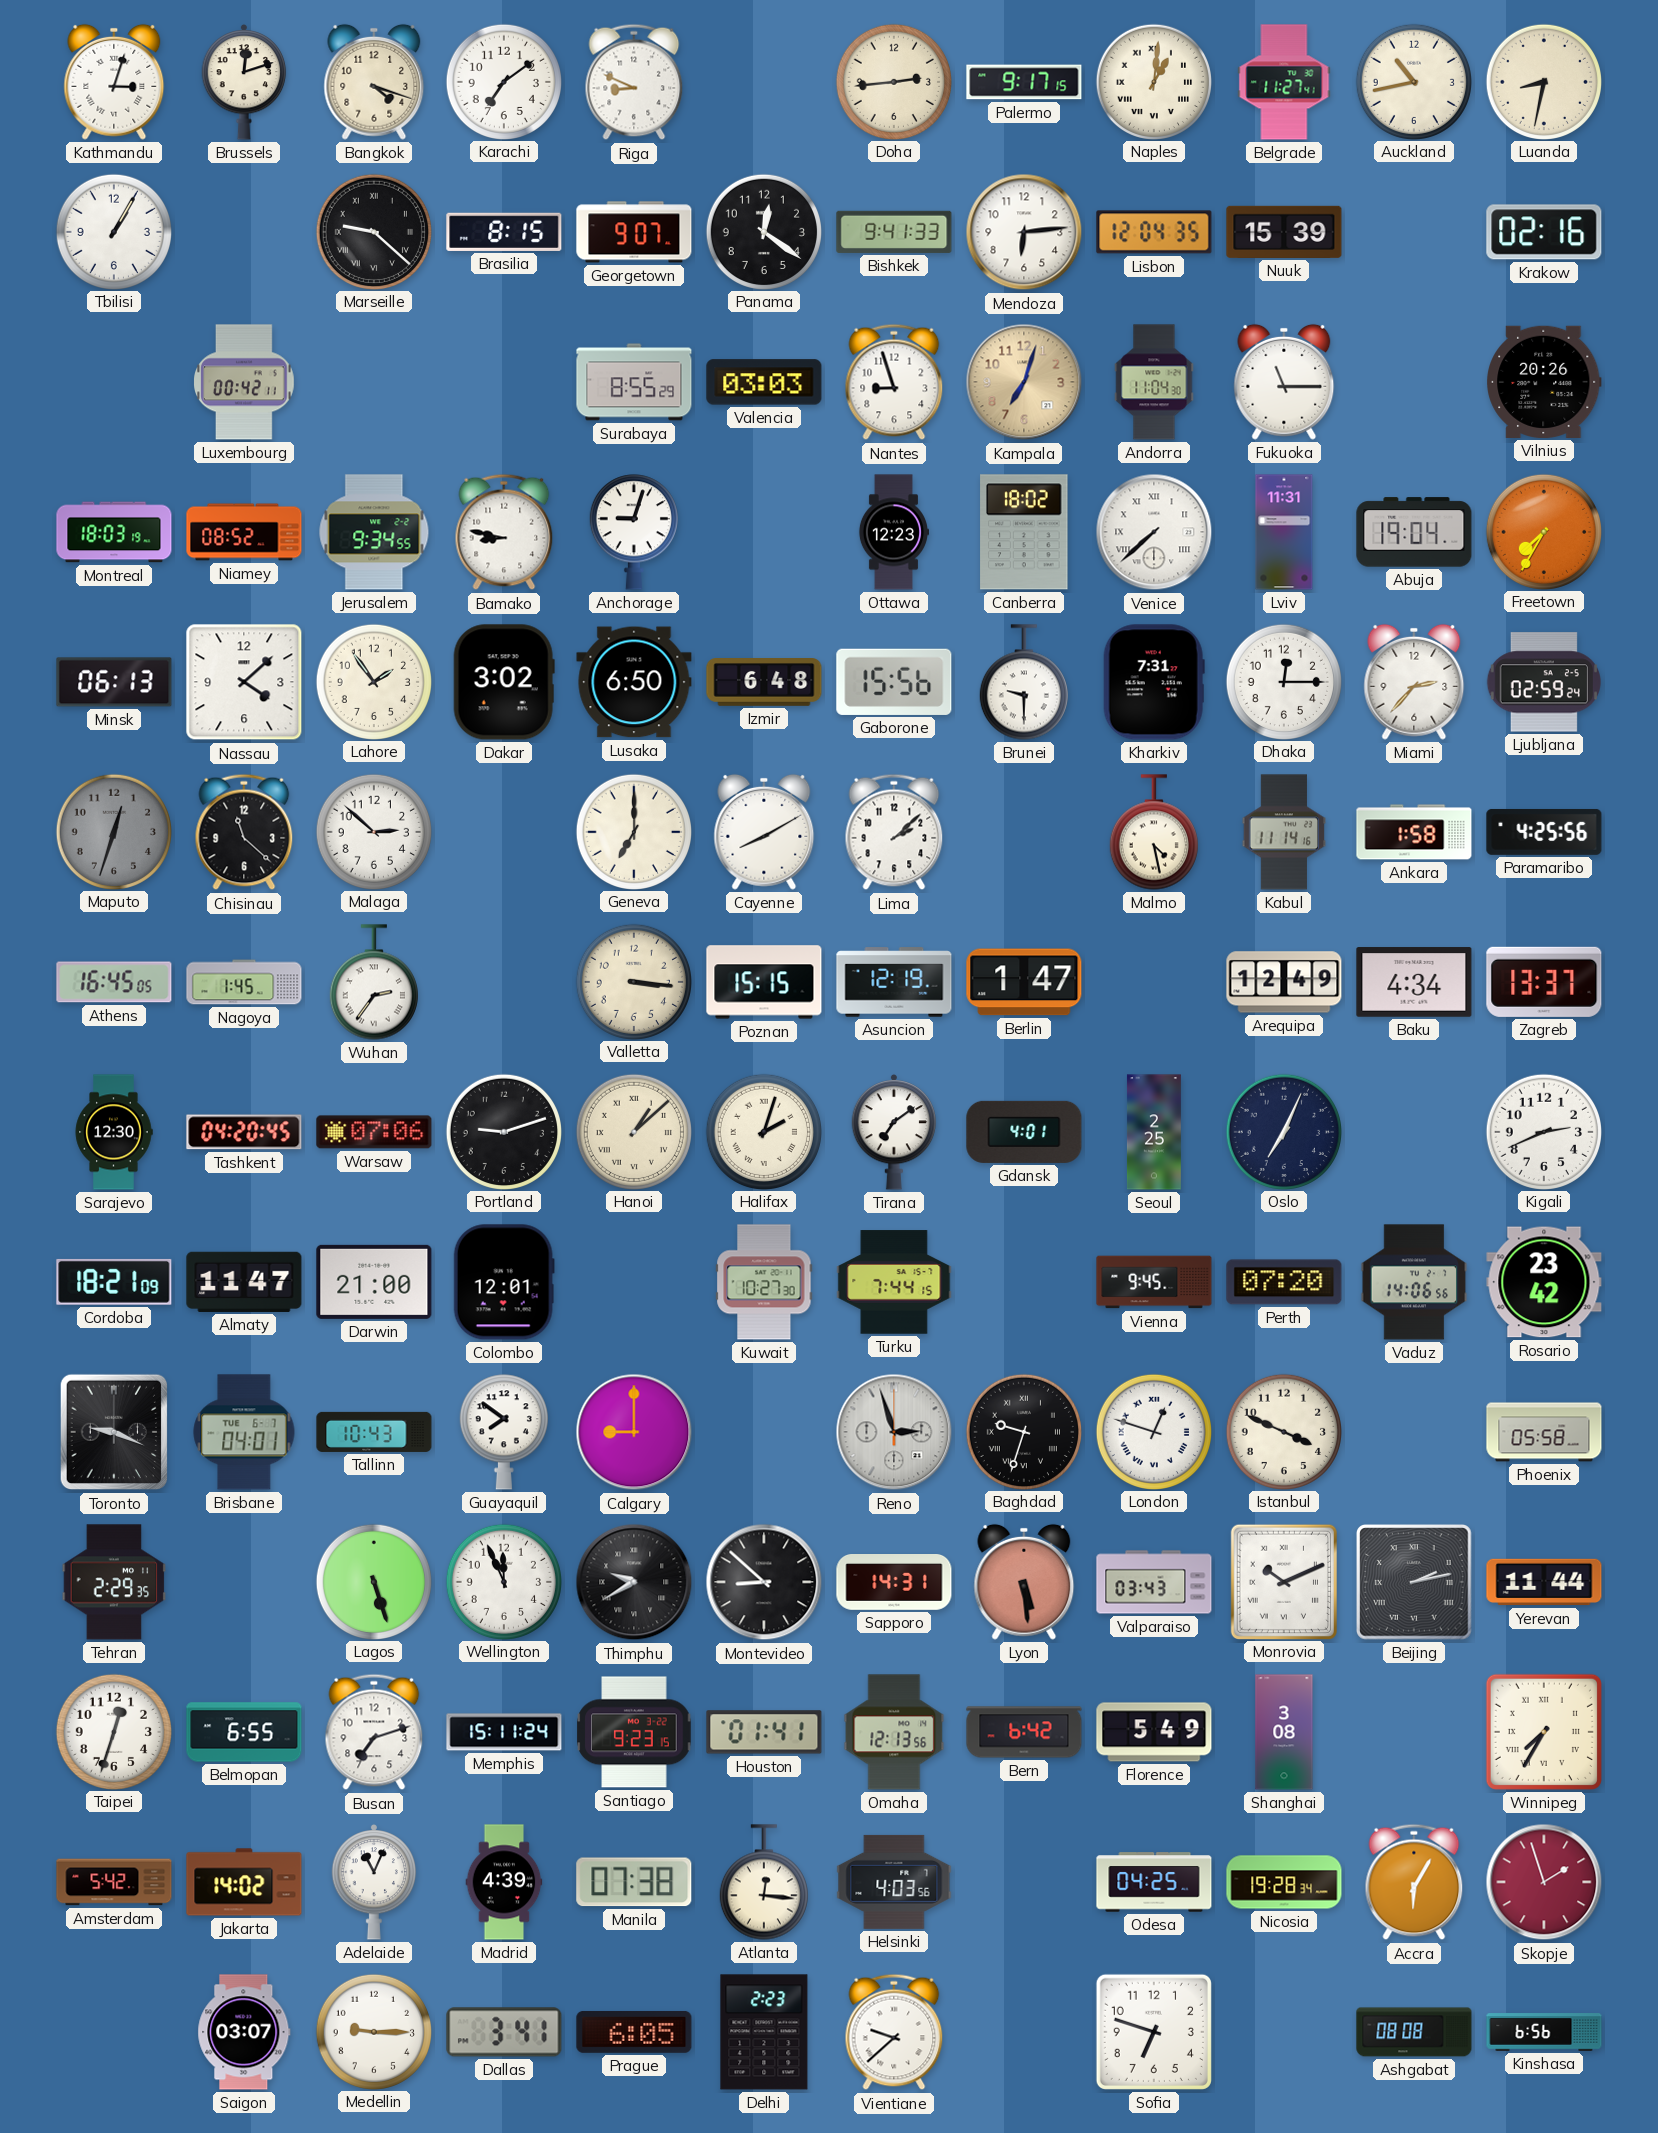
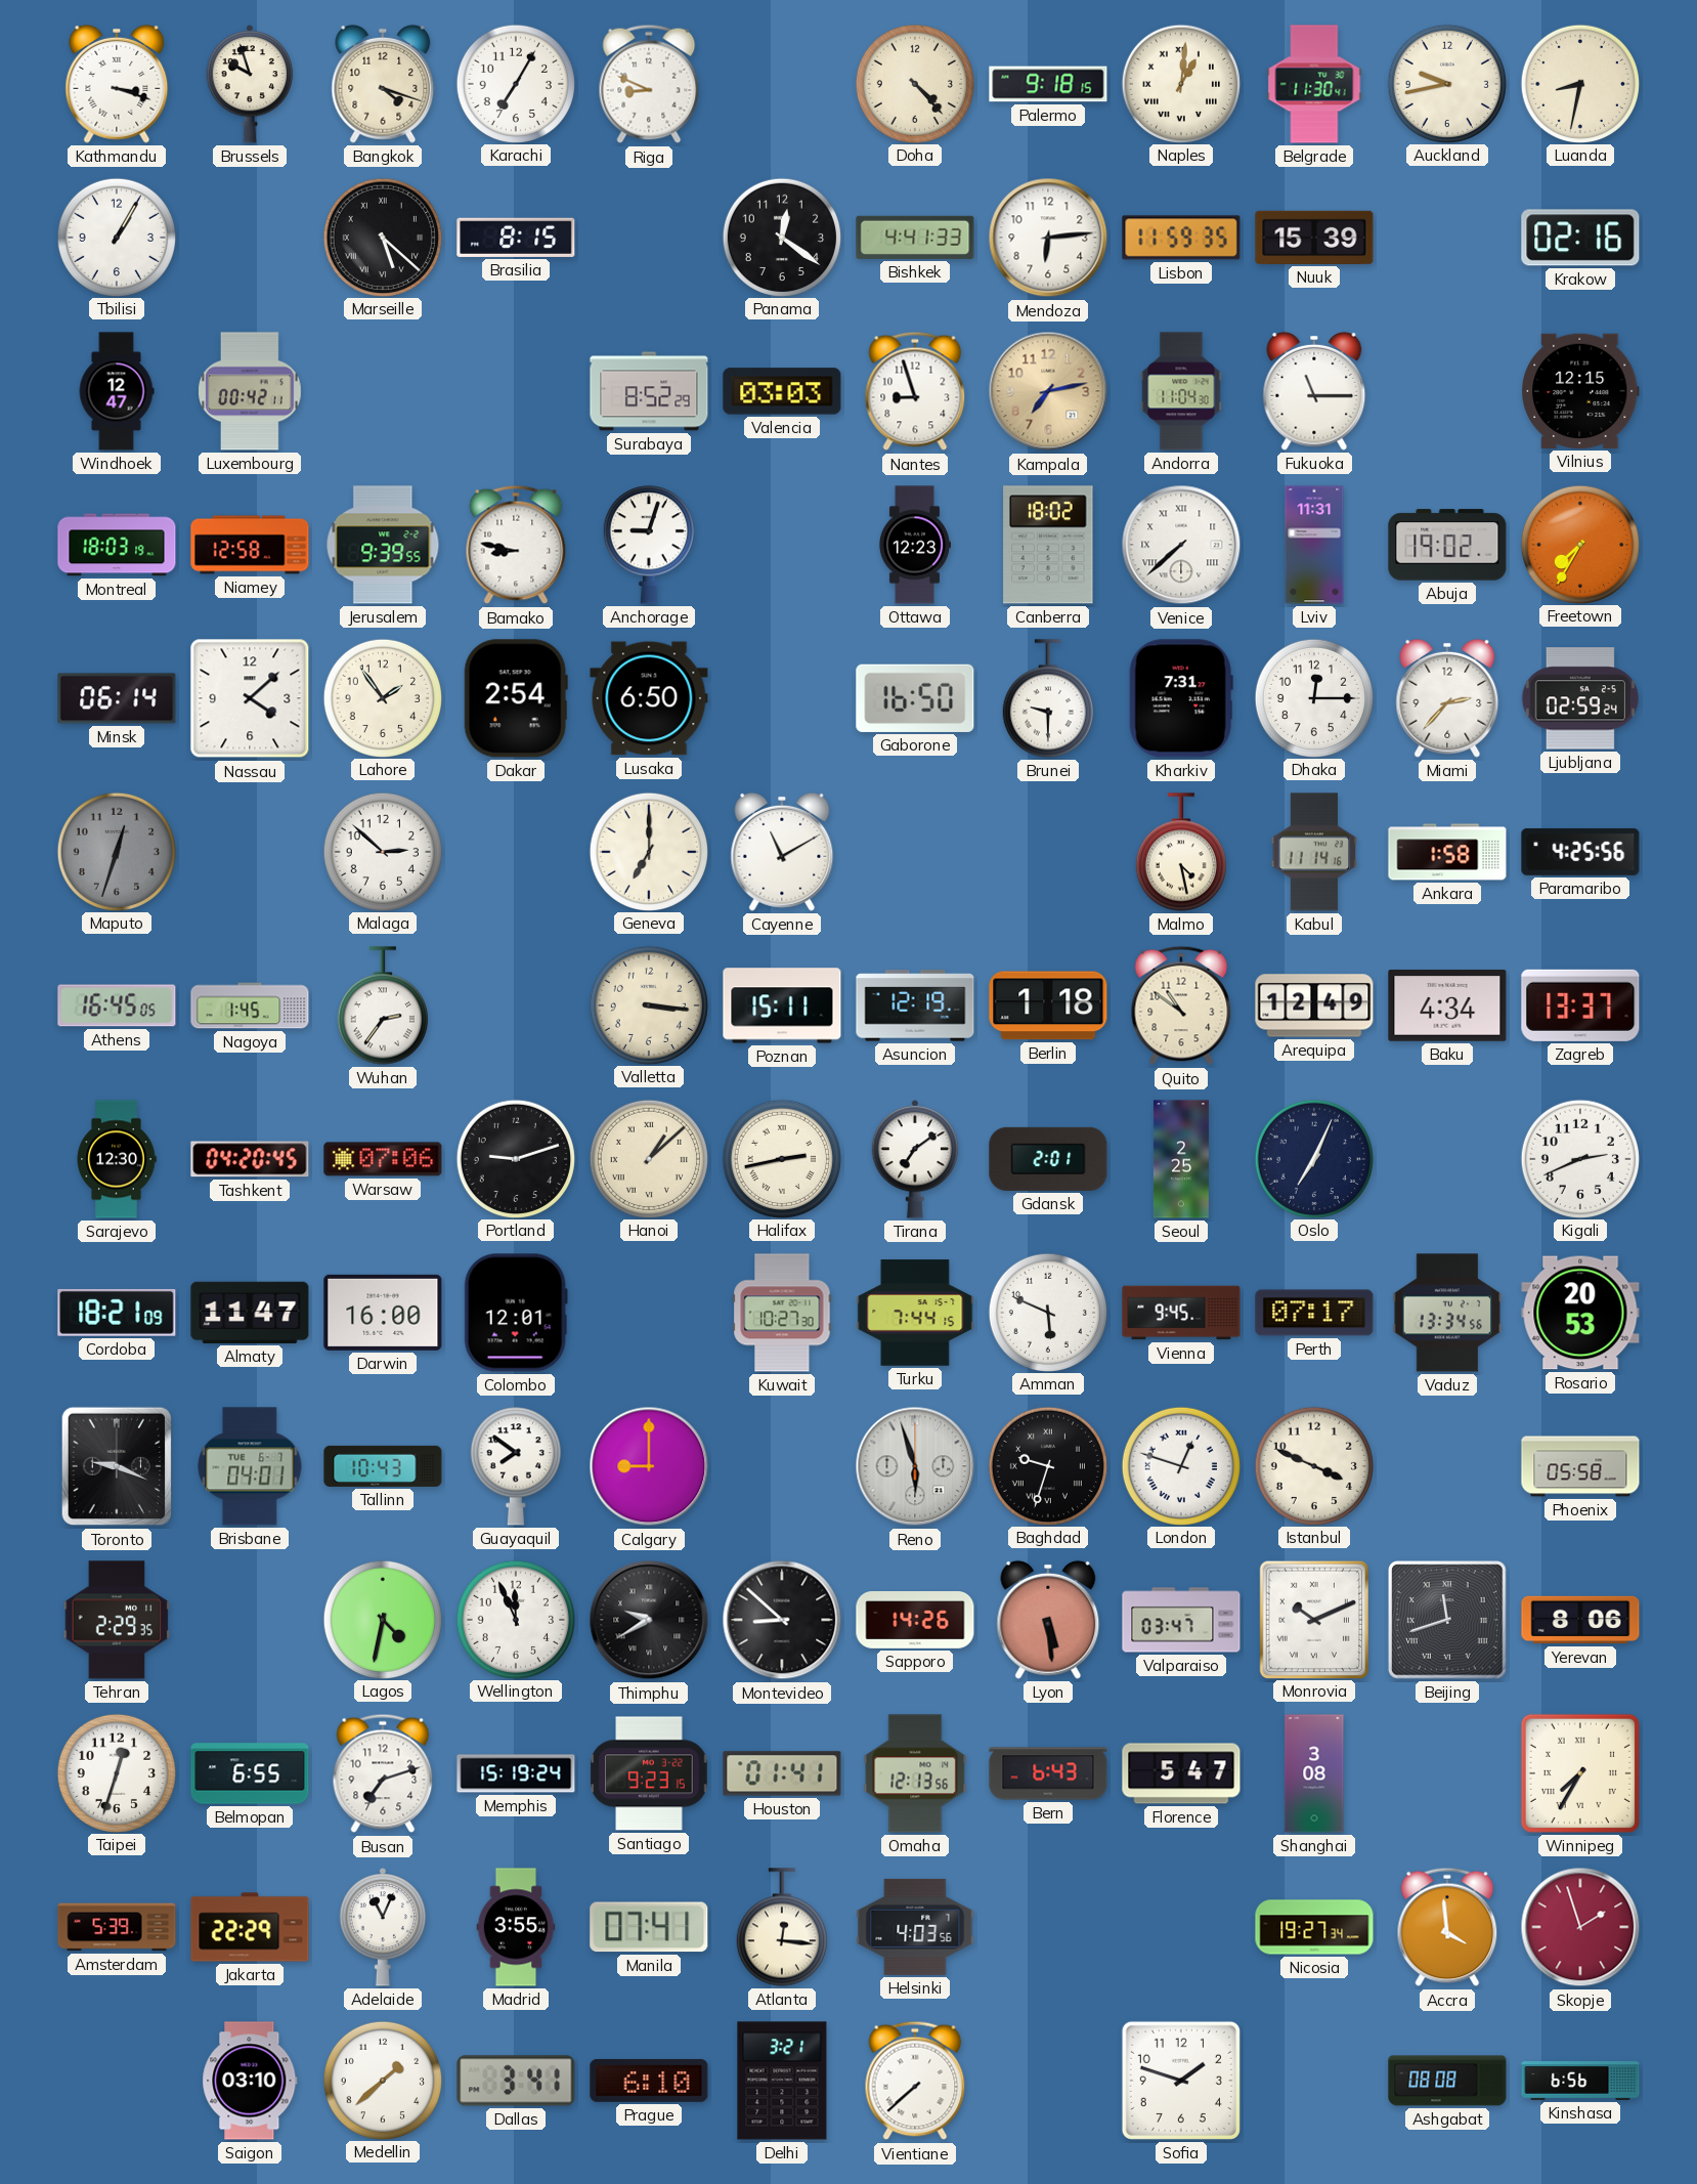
Kathmandu: 3:03 -> 3:18
Brussels: 12:12 -> 9:57
Karachi: 7:09 -> 7:05
Doha: 2:44 -> 4:23
Palermo: 9:17 -> 9:18
Belgrade: 11:27 -> 11:30
Auckland: 10:43 -> 9:43
Marseille: 9:22 -> 5:22
Georgetown: 9:07 -> none
Bishkek: 9:41 -> 4:41
Lisbon: 12:04 -> 11:59
Windhoek: none -> 12:47
Surabaya: 8:55 -> 8:52
Kampala: 7:03 -> 7:13
Vilnius: 20:26 -> 12:15
Niamey: 08:52 -> 12:58
Jerusalem: 9:34 -> 9:39
Abuja: 19:04 -> 19:02
Minsk: 06:13 -> 06:14
Dakar: 3:02 -> 2:54
Izmir: 6:48 -> none
Gaborone: 15:56 -> 16:50
Chisinau: 11:22 -> none
Cayenne: 8:10 -> 11:10
Lima: 2:08 -> none
Poznan: 15:15 -> 15:11
Berlin: 1:47 -> 1:18
Quito: none -> 10:51
Halifax: 2:03 -> 2:43
Gdansk: 4:01 -> 2:01
Darwin: 21:00 -> 16:00
Amman: none -> 5:49
Perth: 07:20 -> 07:17
Vaduz: 14:06 -> 13:34
Rosario: 23:42 -> 20:53
Reno: 2:57 -> 5:57
Lagos: 5:27 -> 4:32
Sapporo: 14:31 -> 14:26
Valparaiso: 03:43 -> 03:47
Beijing: 2:13 -> 11:42
Yerevan: 11:44 -> 8:06
Memphis: 15:11 -> 15:19
Bern: 6:42 -> 6:43
Florence: 5:49 -> 5:47
Amsterdam: 5:42 -> 5:39
Jakarta: 14:02 -> 22:29
Madrid: 4:39 -> 3:55
Manila: 07:38 -> 07:41
Odesa: 04:25 -> none
Nicosia: 19:28 -> 19:27
Accra: 6:05 -> 3:59
Saigon: 03:07 -> 03:10
Medellin: 9:15 -> 1:38
Prague: 6:05 -> 6:10
Delhi: 2:23 -> 3:21
Vientiane: 9:38 -> 7:38
Sofia: 6:48 -> 1:48
